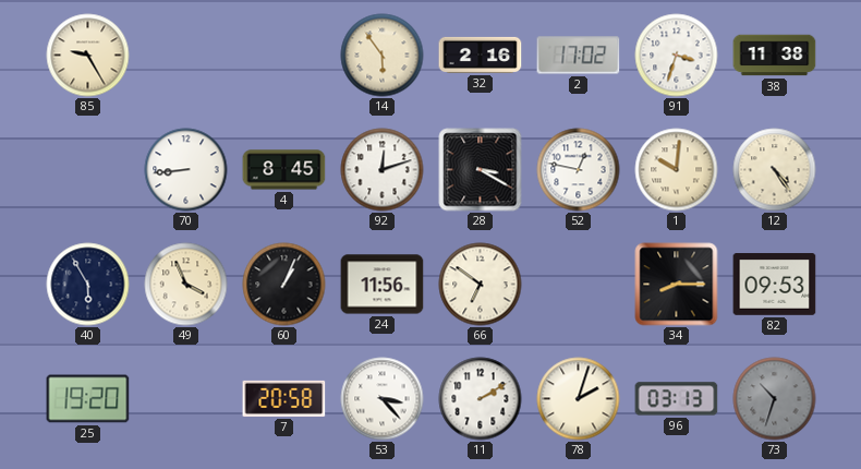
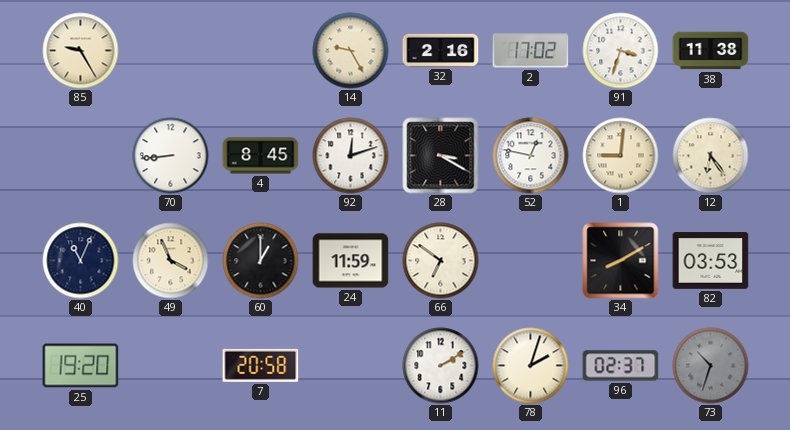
14: 5:54 -> 9:25
1: 10:01 -> 9:01
12: 4:24 -> 6:24
40: 5:55 -> 11:04
60: 1:04 -> 1:00
24: 11:56 -> 11:59
34: 8:15 -> 8:10
82: 09:53 -> 03:53
53: 3:23 -> none
96: 03:13 -> 02:37
